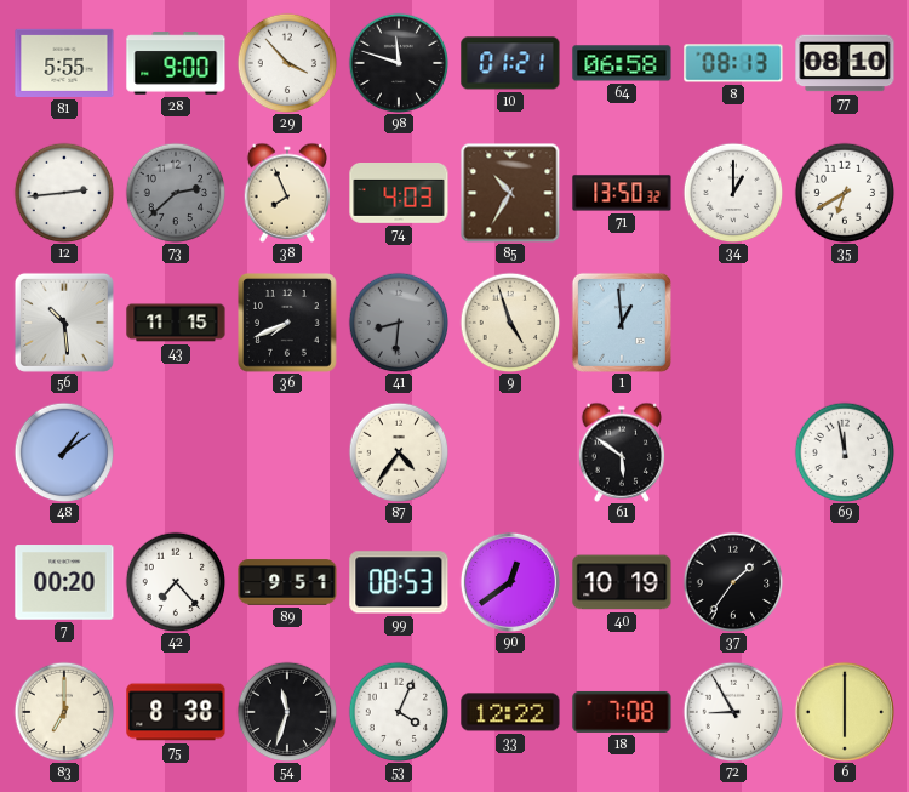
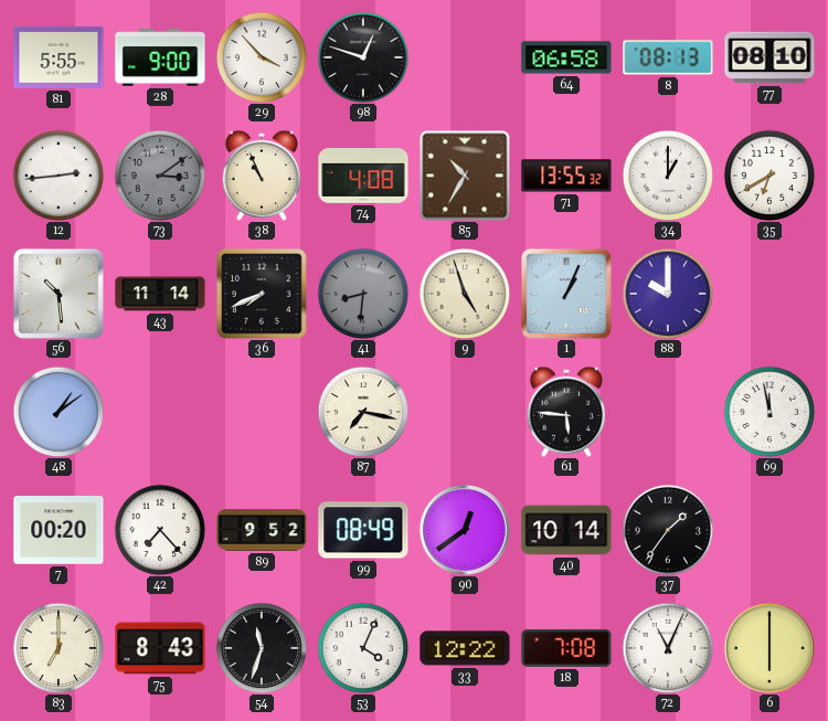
98: 11:48 -> 12:48
10: 01:21 -> none
73: 2:38 -> 3:09
38: 7:56 -> 10:56
74: 4:03 -> 4:08
71: 13:50 -> 13:55
43: 11:15 -> 11:14
1: 12:59 -> 1:04
88: none -> 10:00
87: 4:36 -> 7:17
61: 5:51 -> 5:46
89: 9:51 -> 9:52
99: 08:53 -> 08:49
40: 10:19 -> 10:14
75: 8:38 -> 8:43
72: 8:55 -> 11:04
